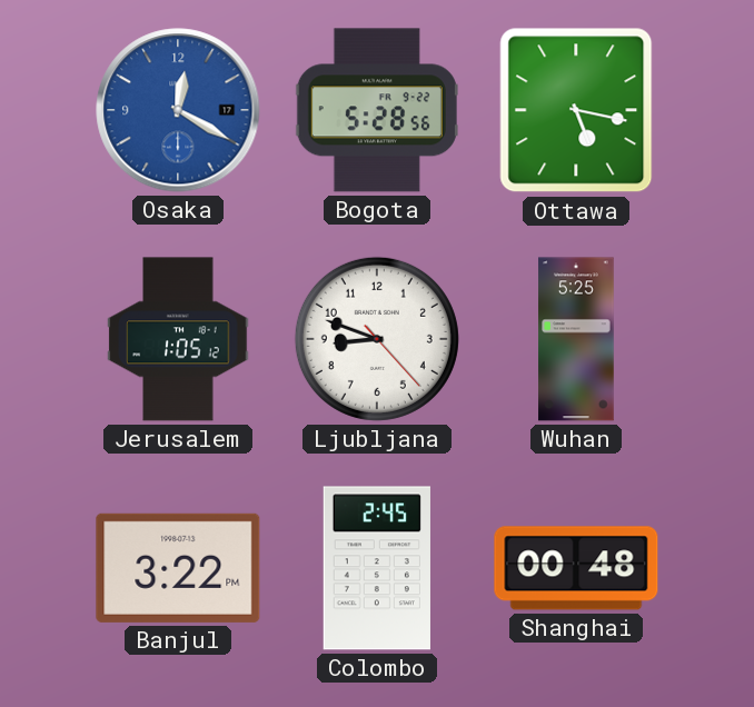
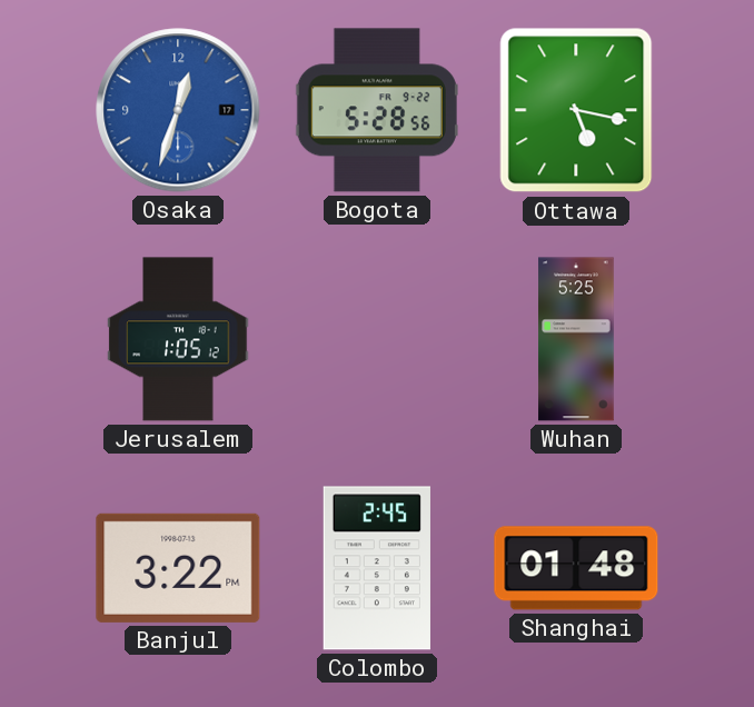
Osaka: 12:20 -> 12:33
Ljubljana: 8:48 -> none
Shanghai: 00:48 -> 01:48
